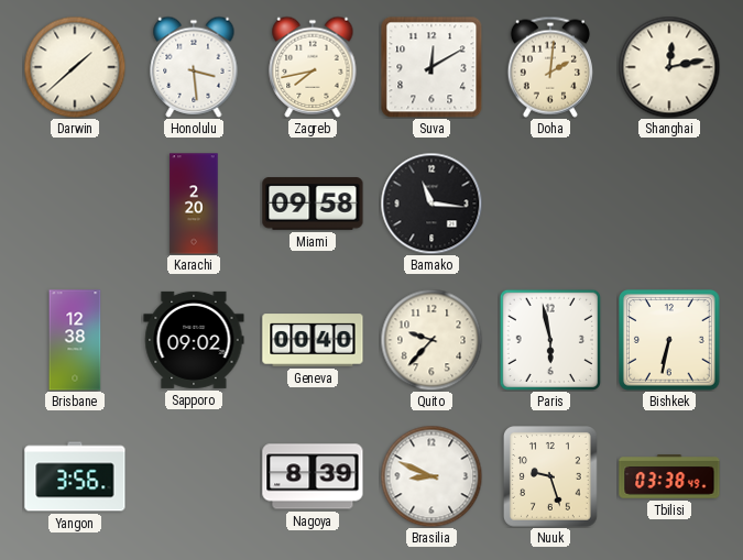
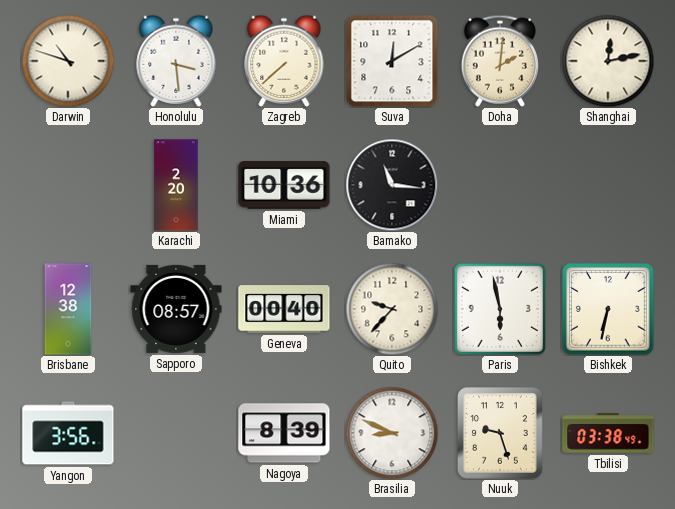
Darwin: 1:38 -> 10:48
Zagreb: 7:43 -> 7:38
Miami: 09:58 -> 10:36
Sapporo: 09:02 -> 08:57
